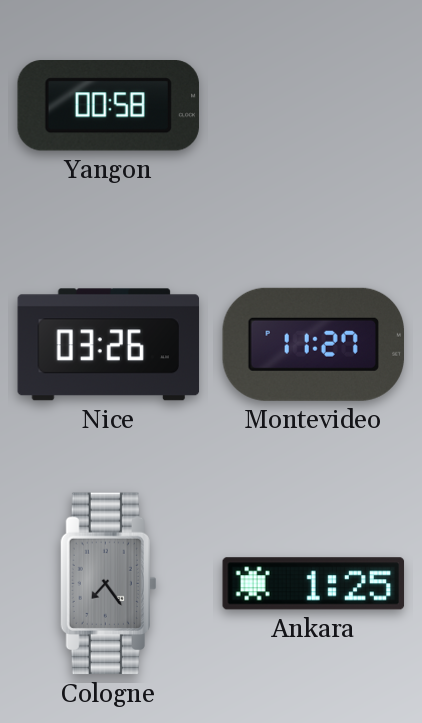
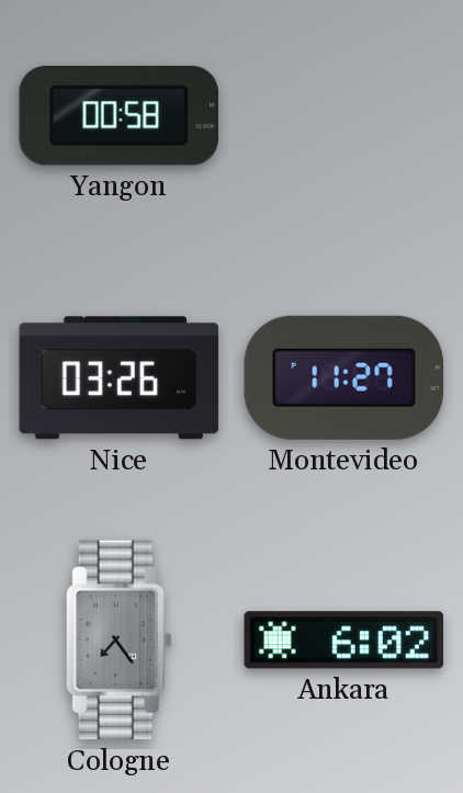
Ankara: 1:25 -> 6:02
